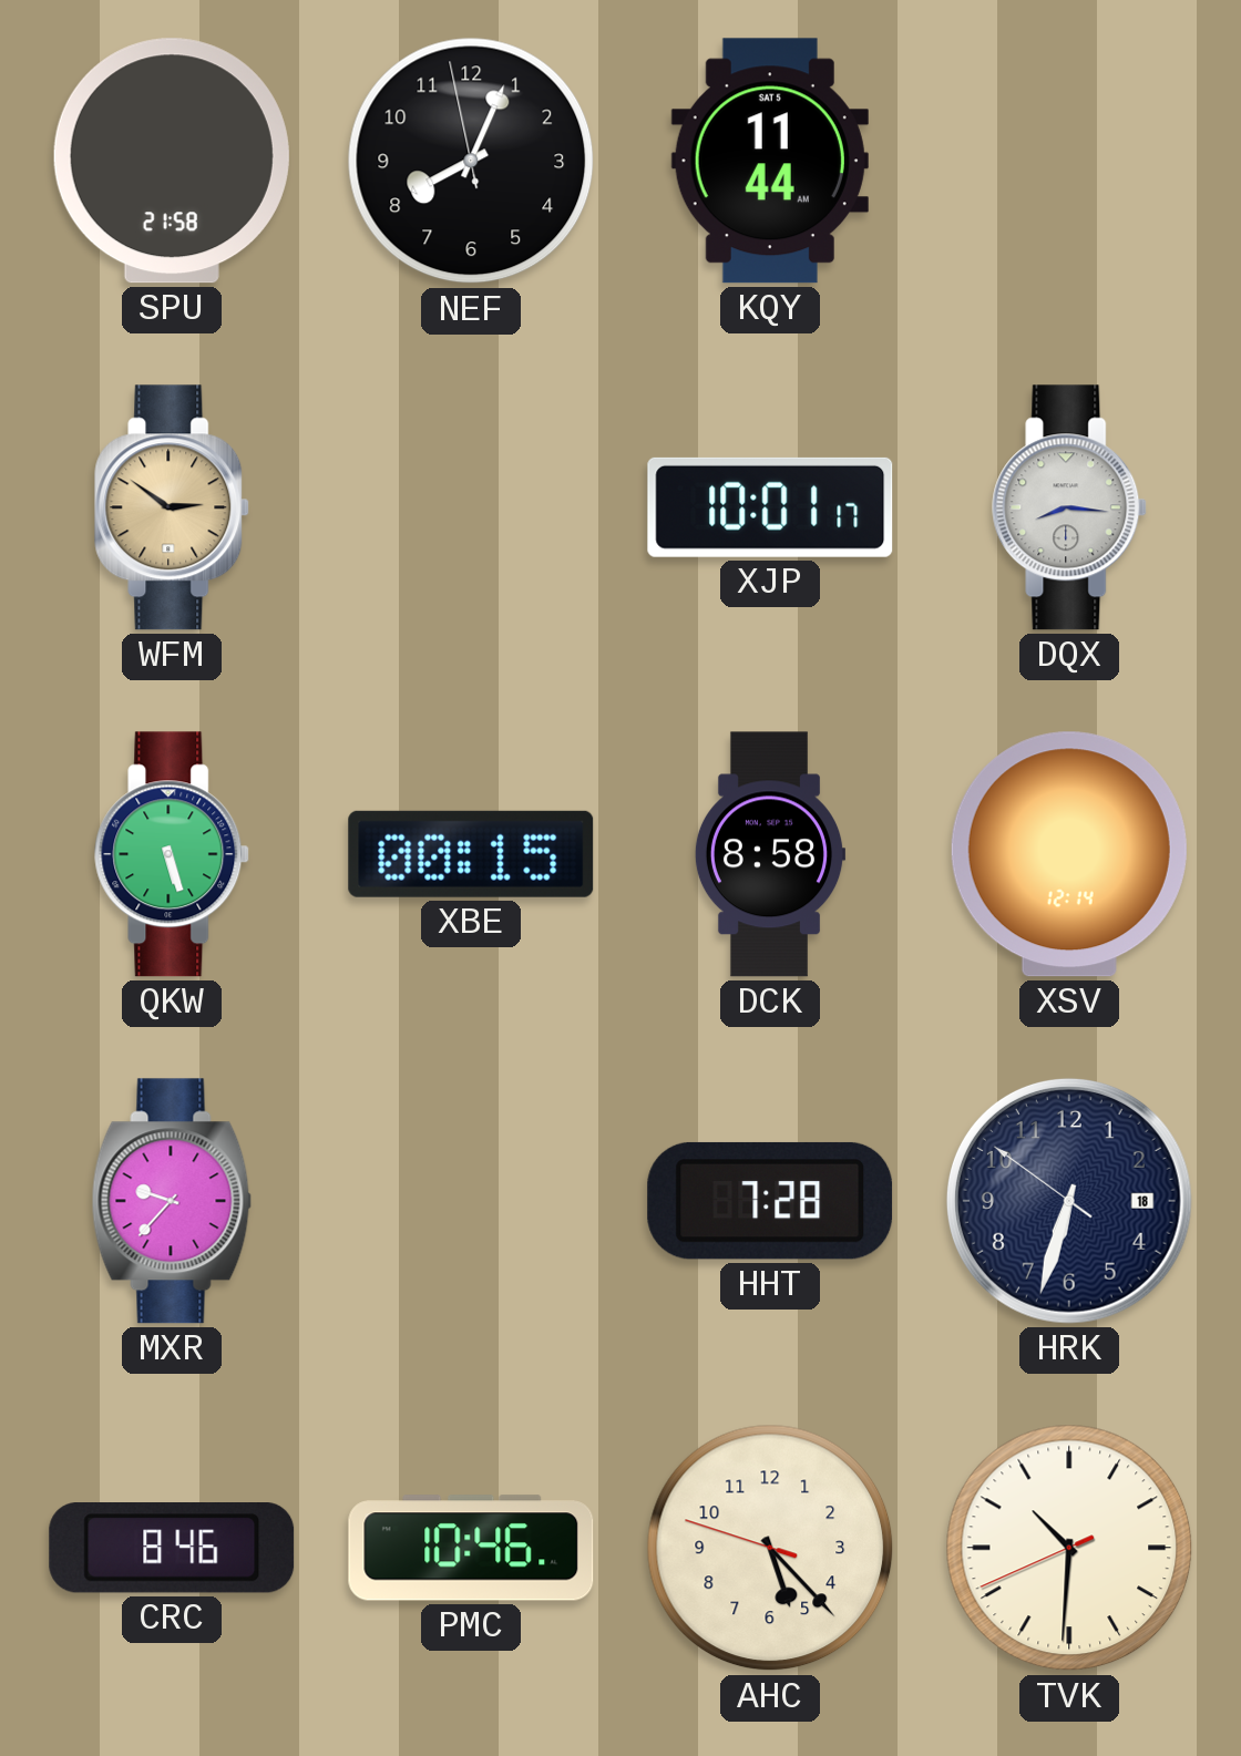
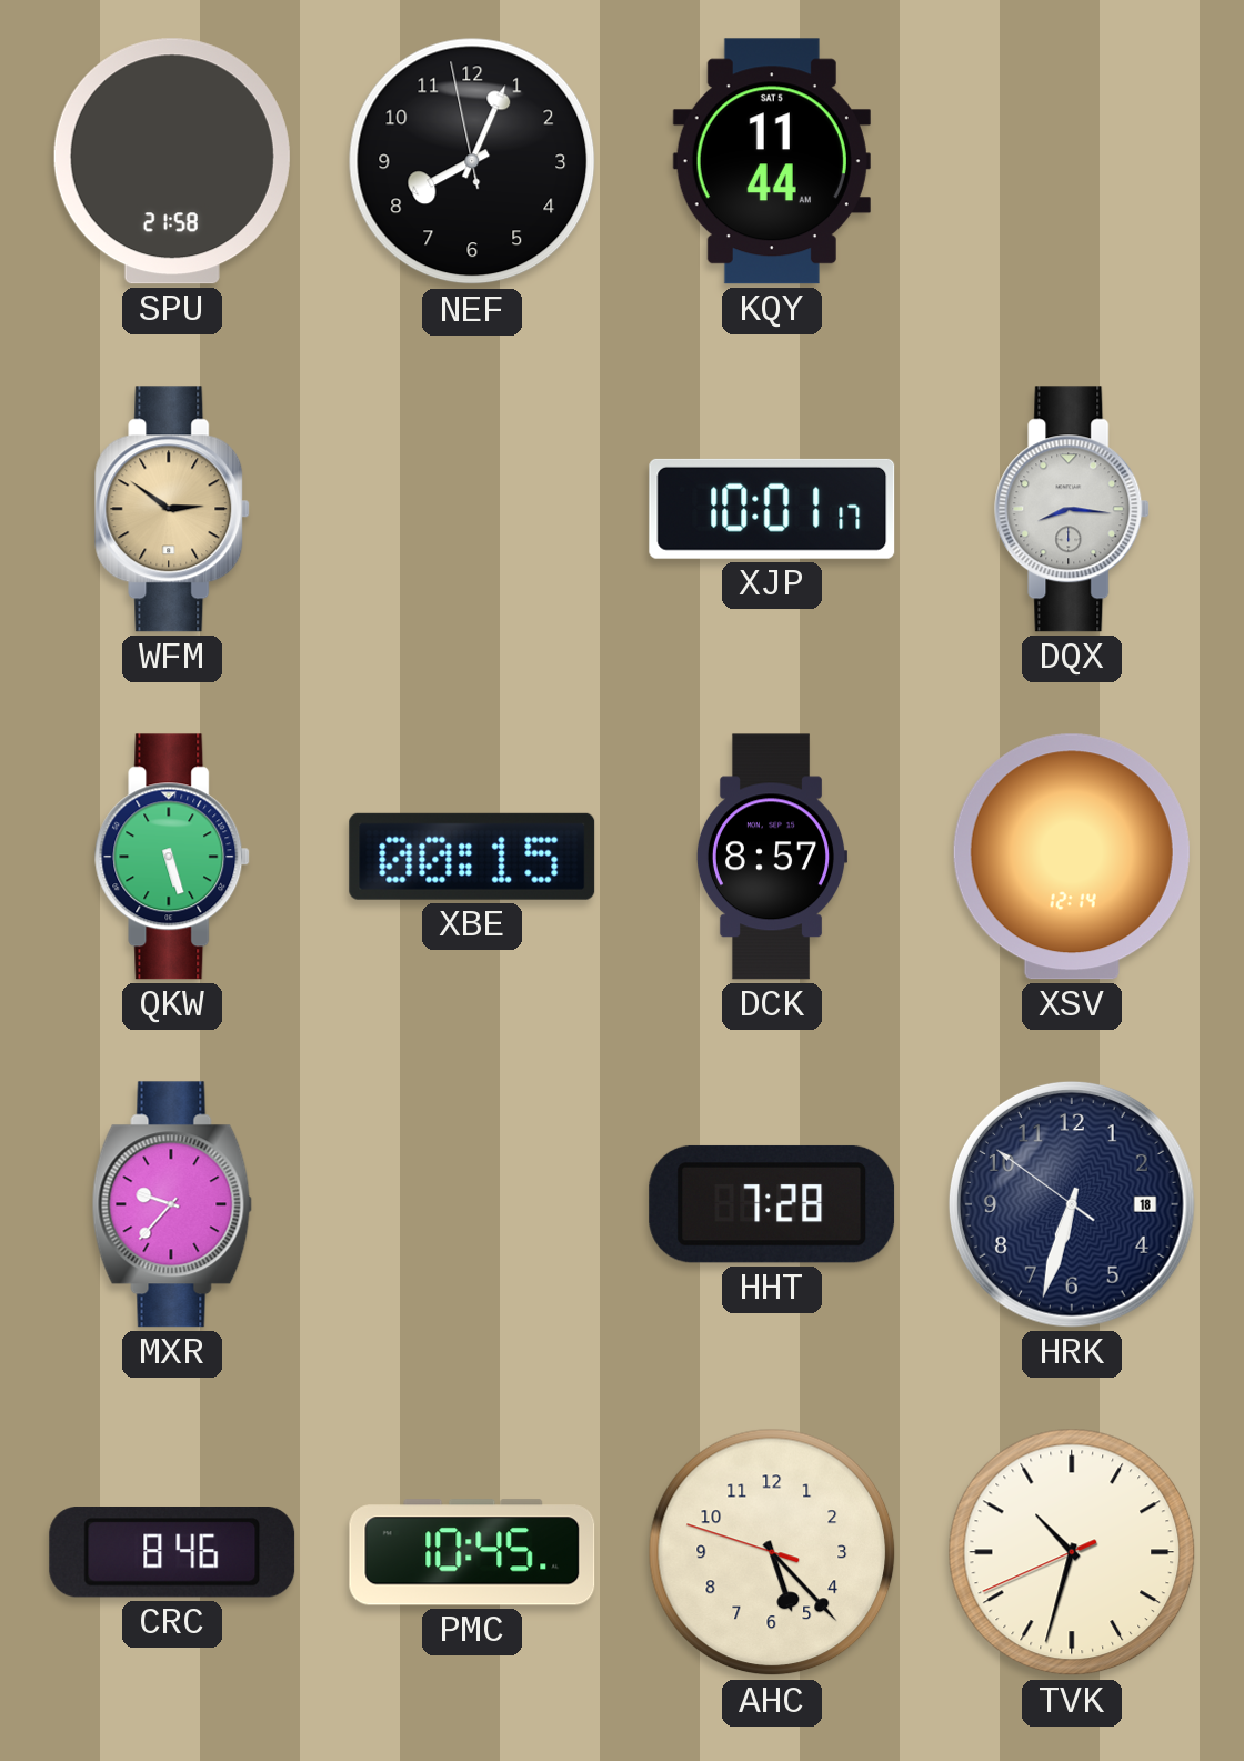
DCK: 8:58 -> 8:57
PMC: 10:46 -> 10:45
TVK: 10:30 -> 10:32
